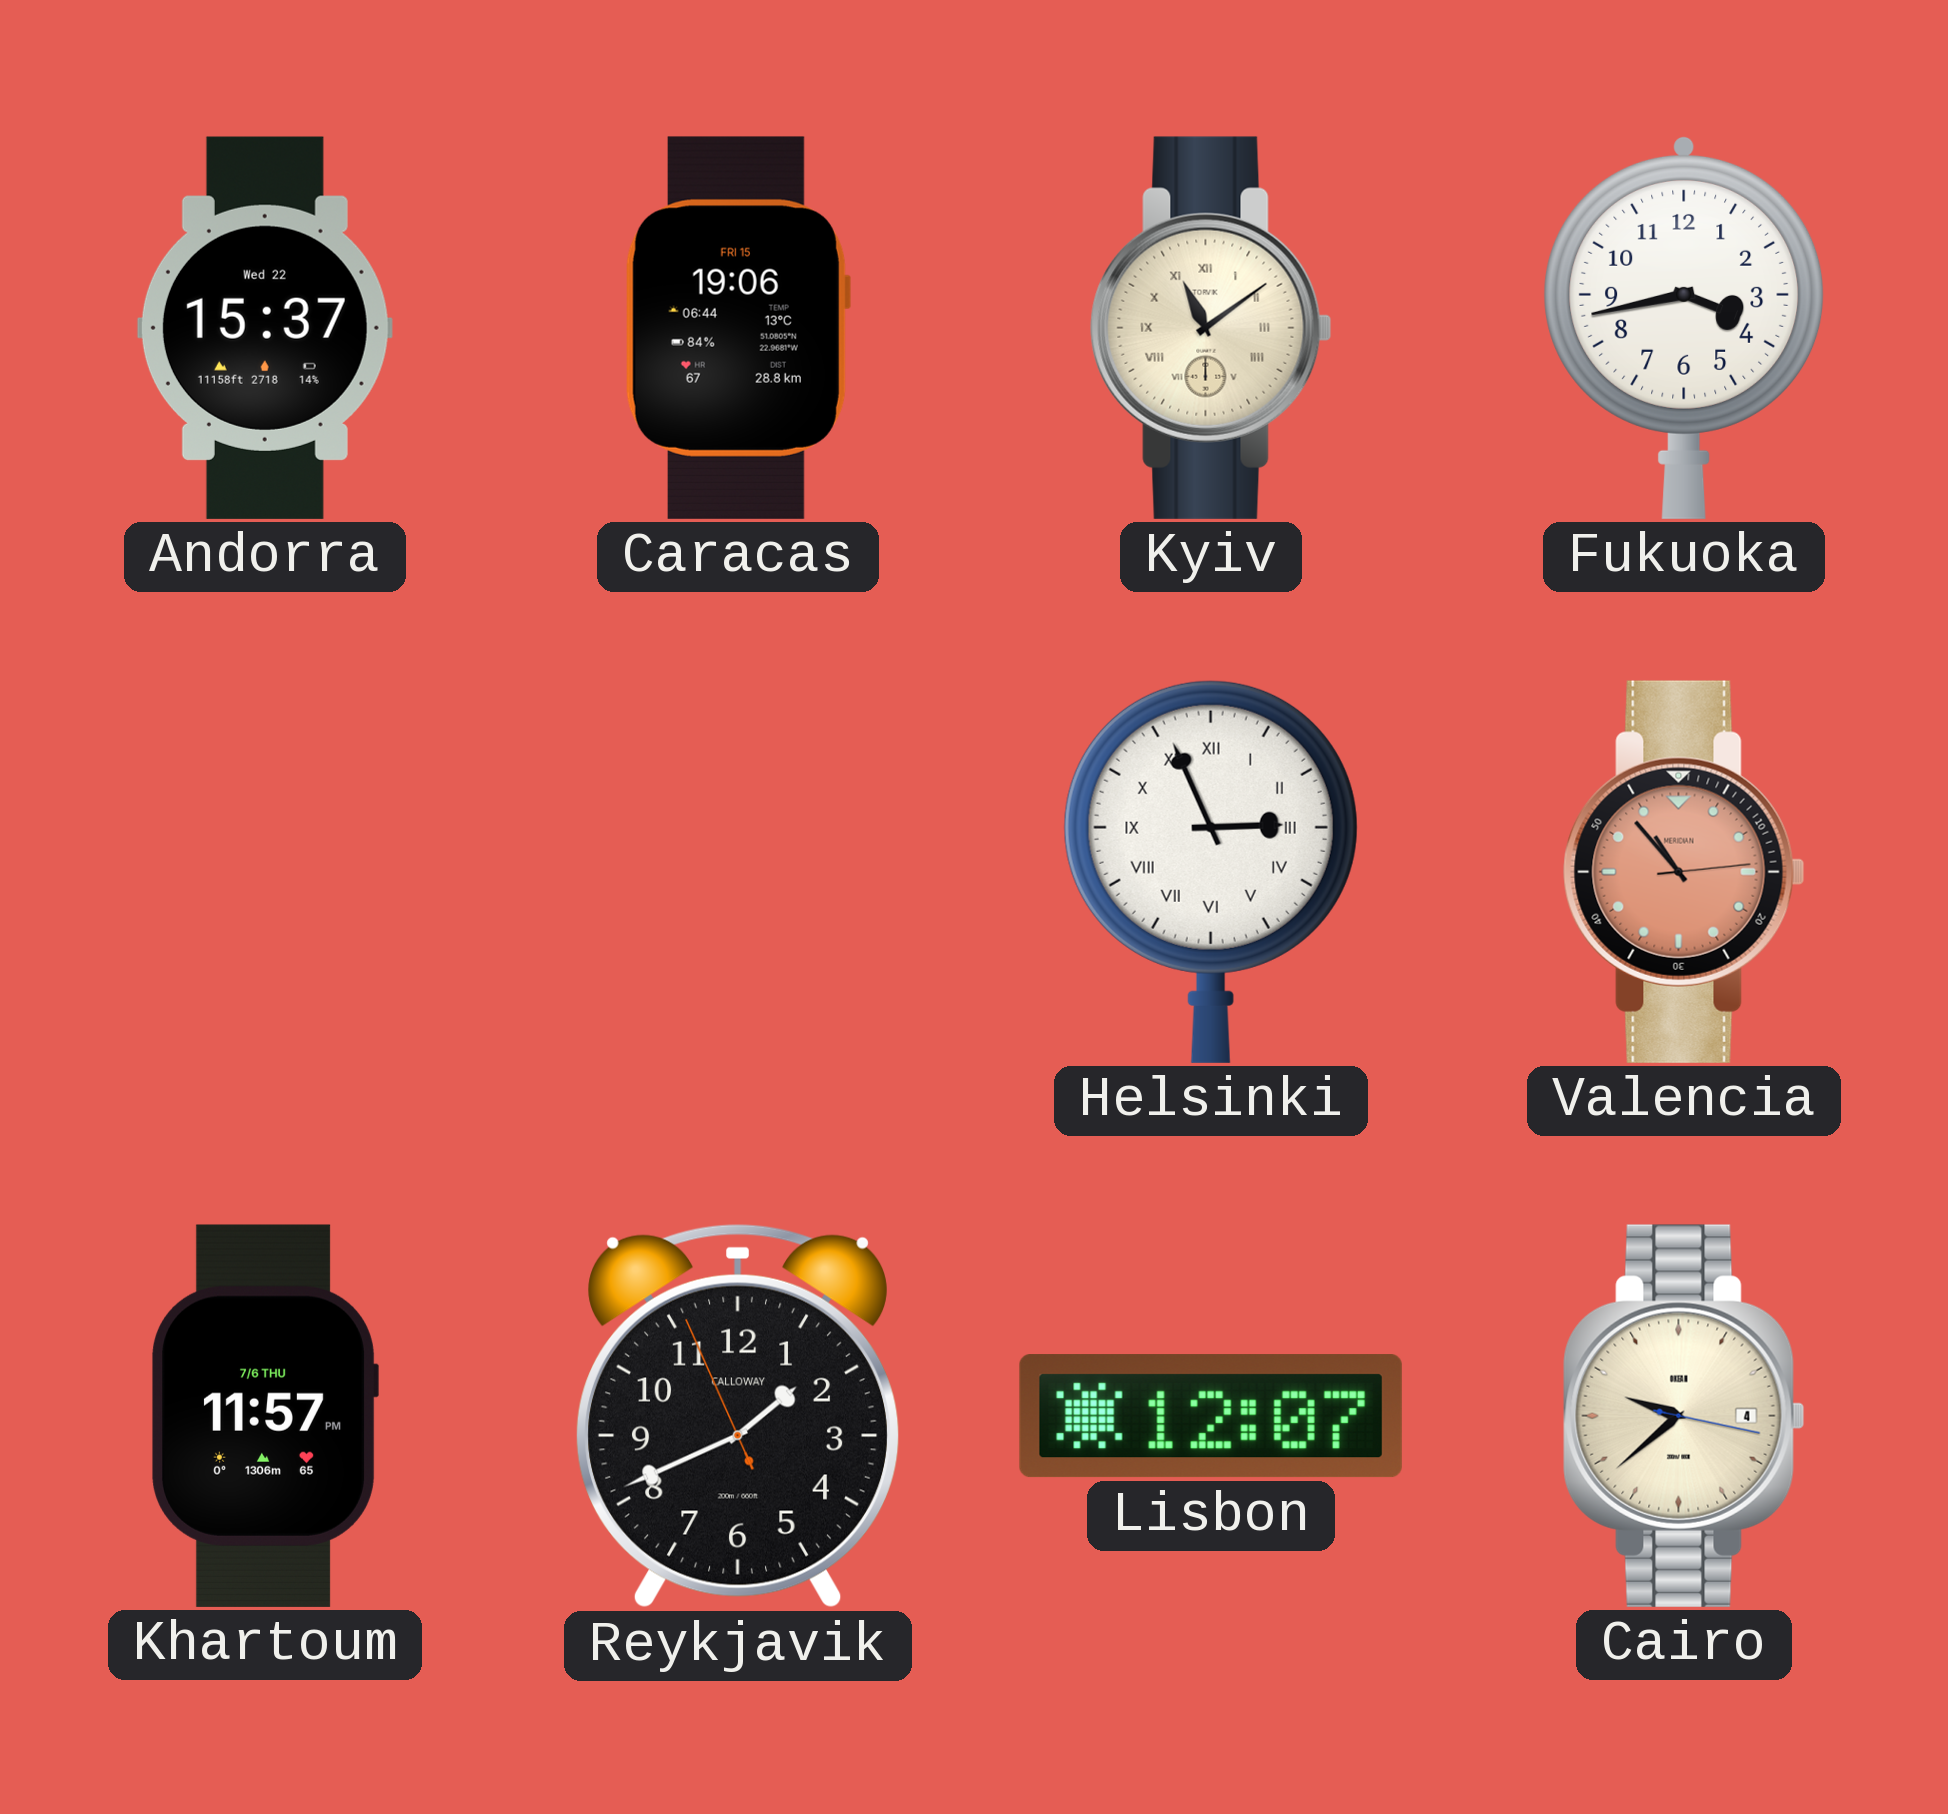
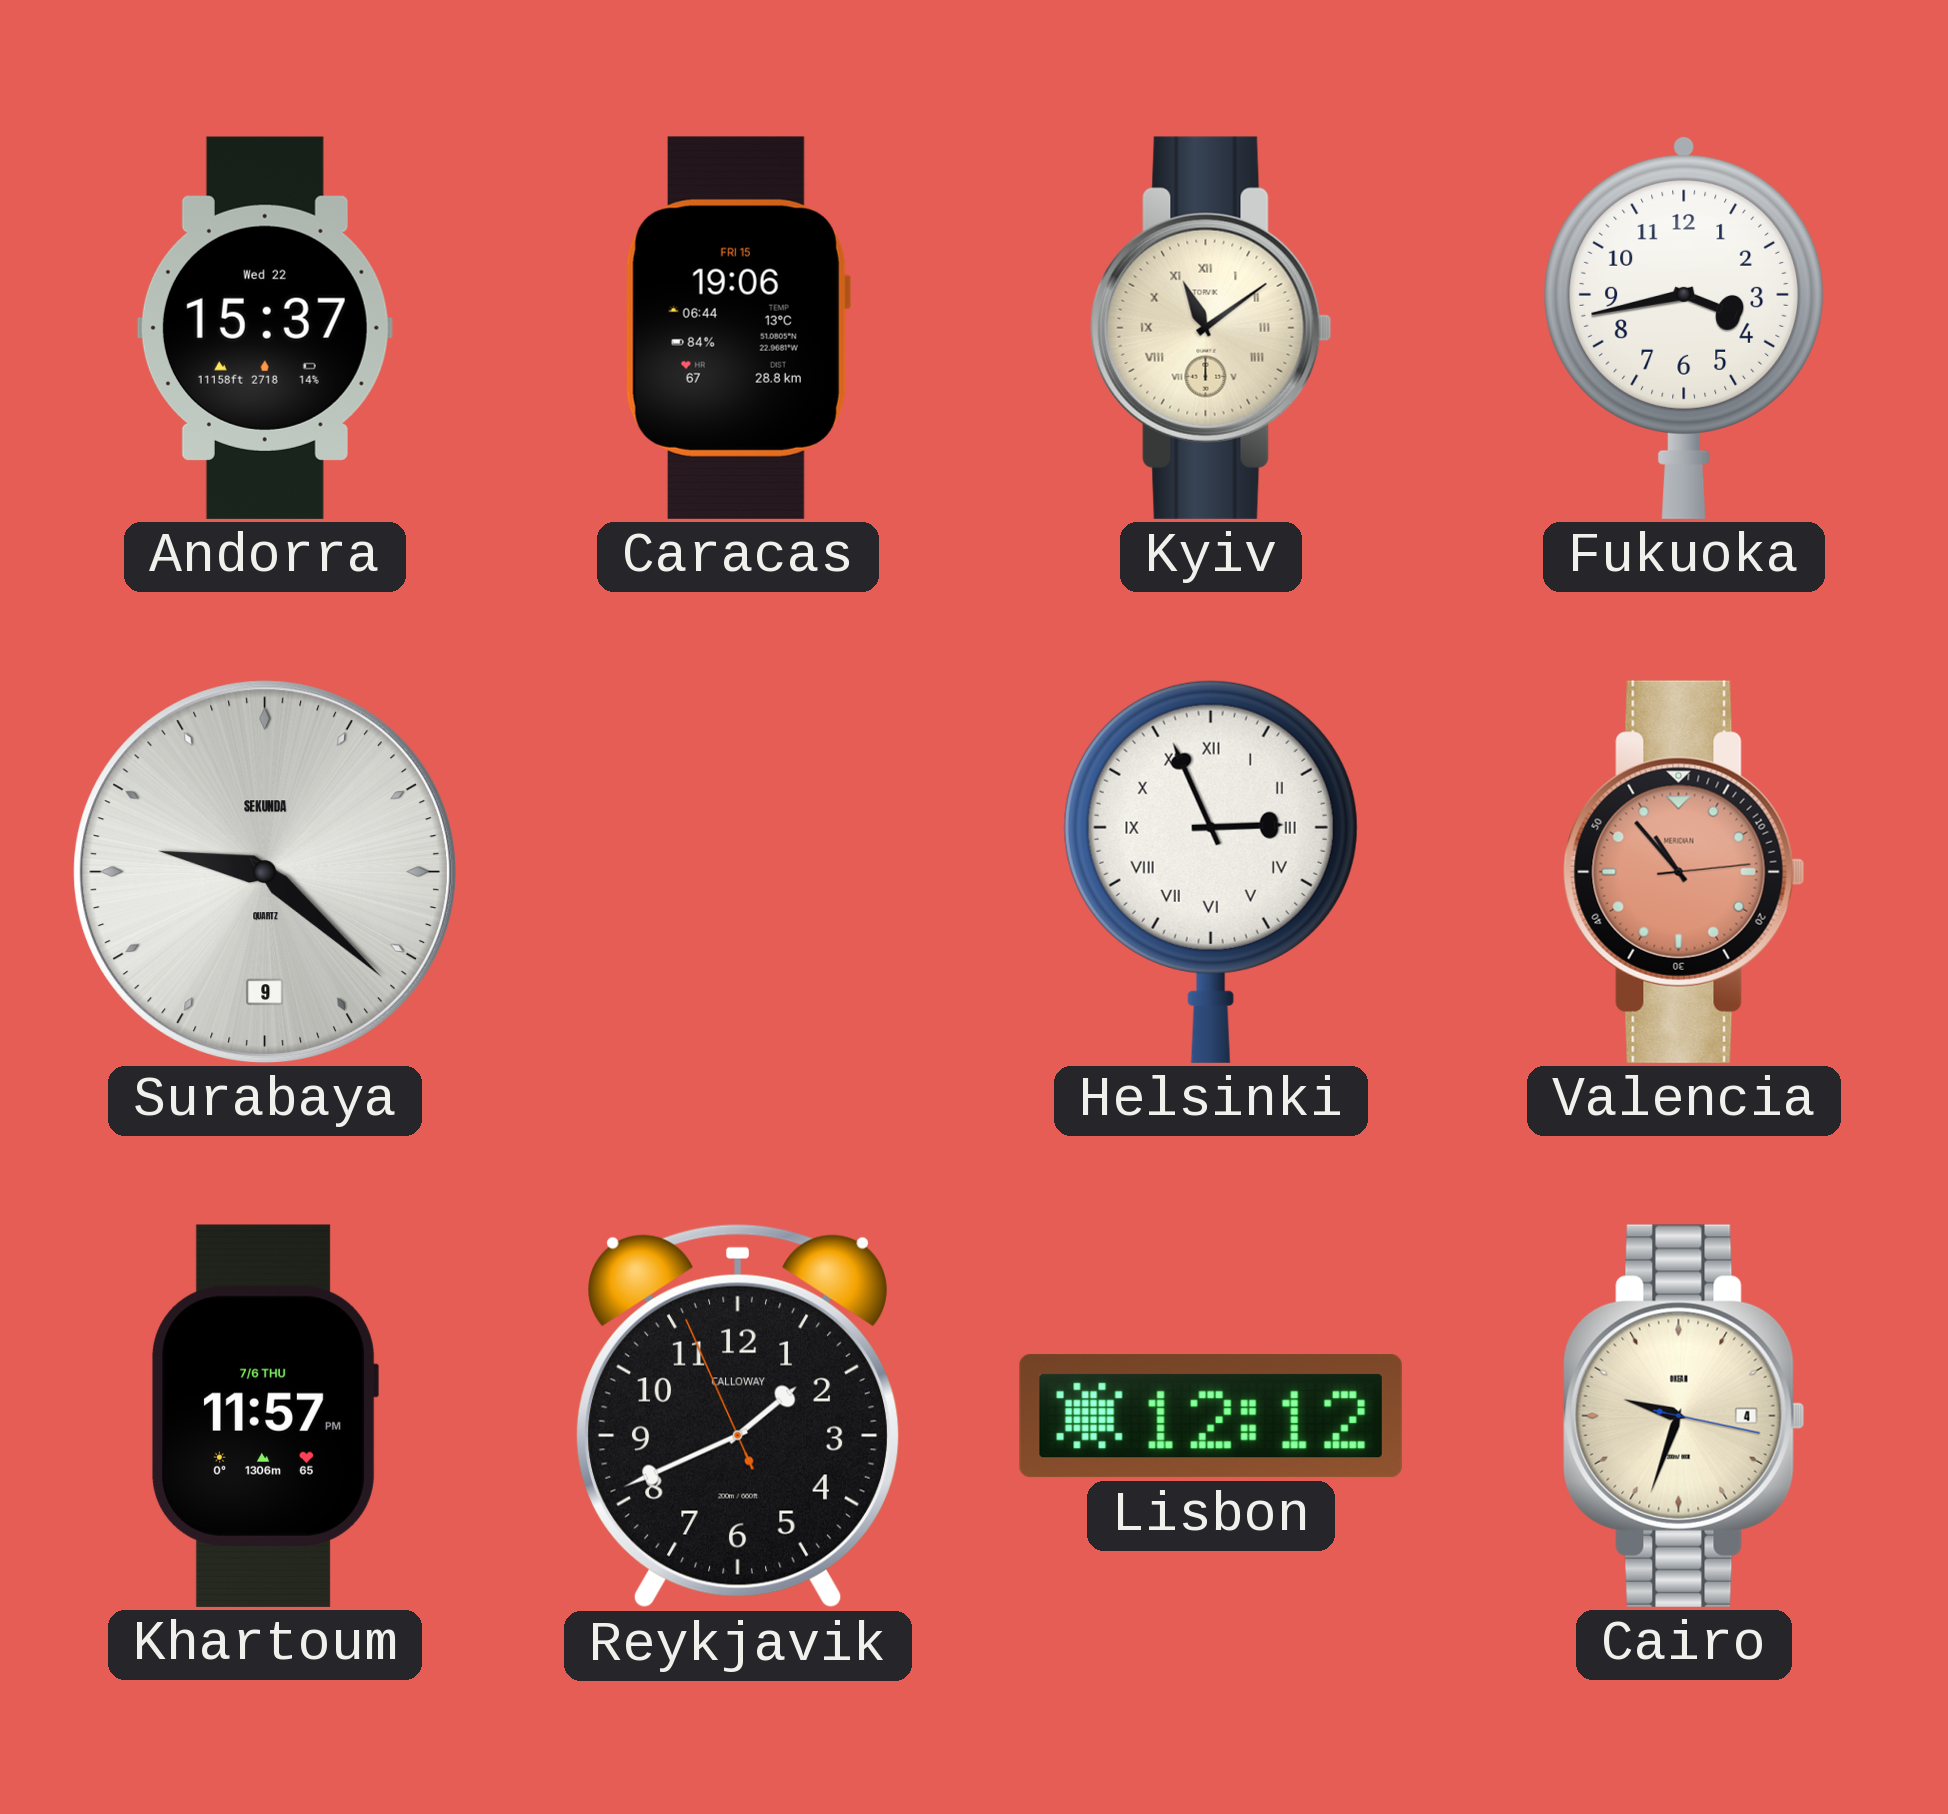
Surabaya: none -> 9:22
Lisbon: 12:07 -> 12:12
Cairo: 9:38 -> 9:33
